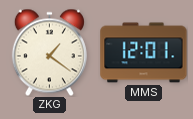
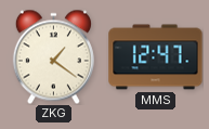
MMS: 12:01 -> 12:47
